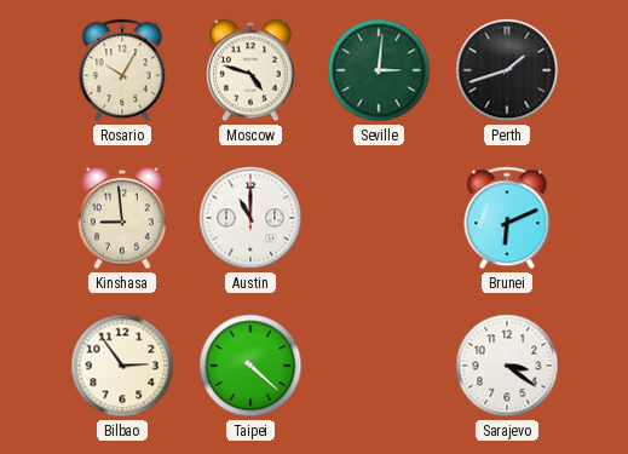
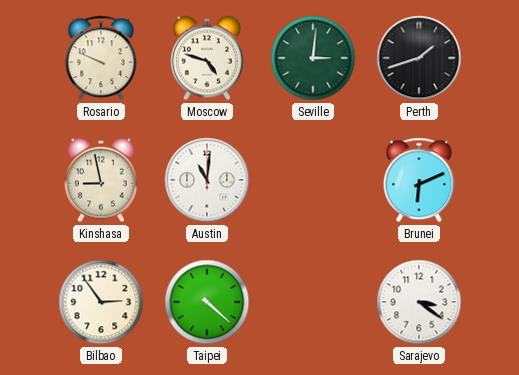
Rosario: 10:05 -> 9:49
Kinshasa: 8:59 -> 8:58
Austin: 11:00 -> 11:01
